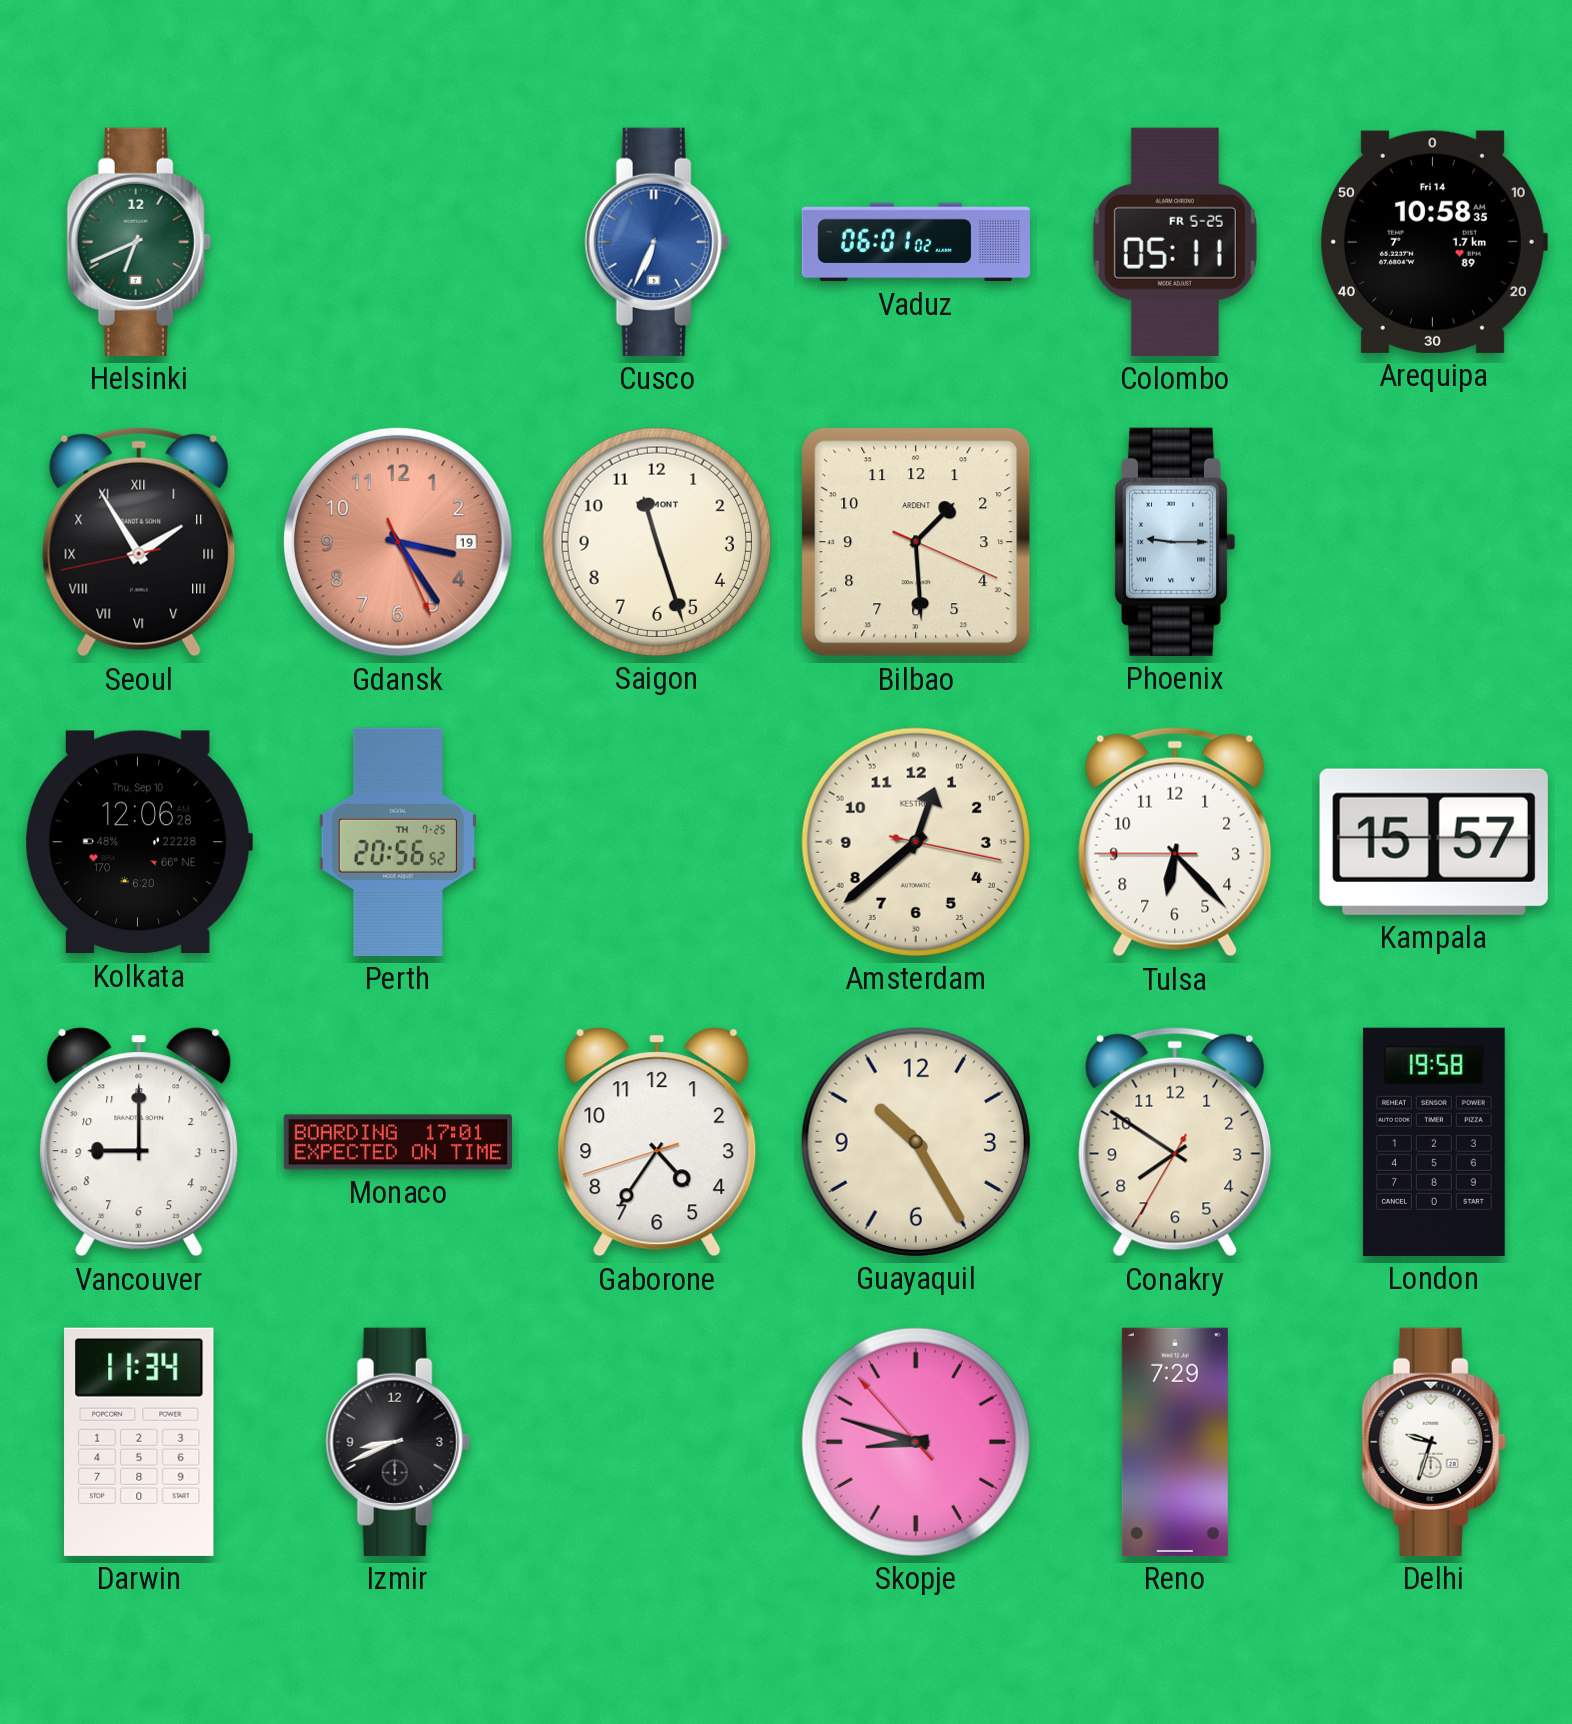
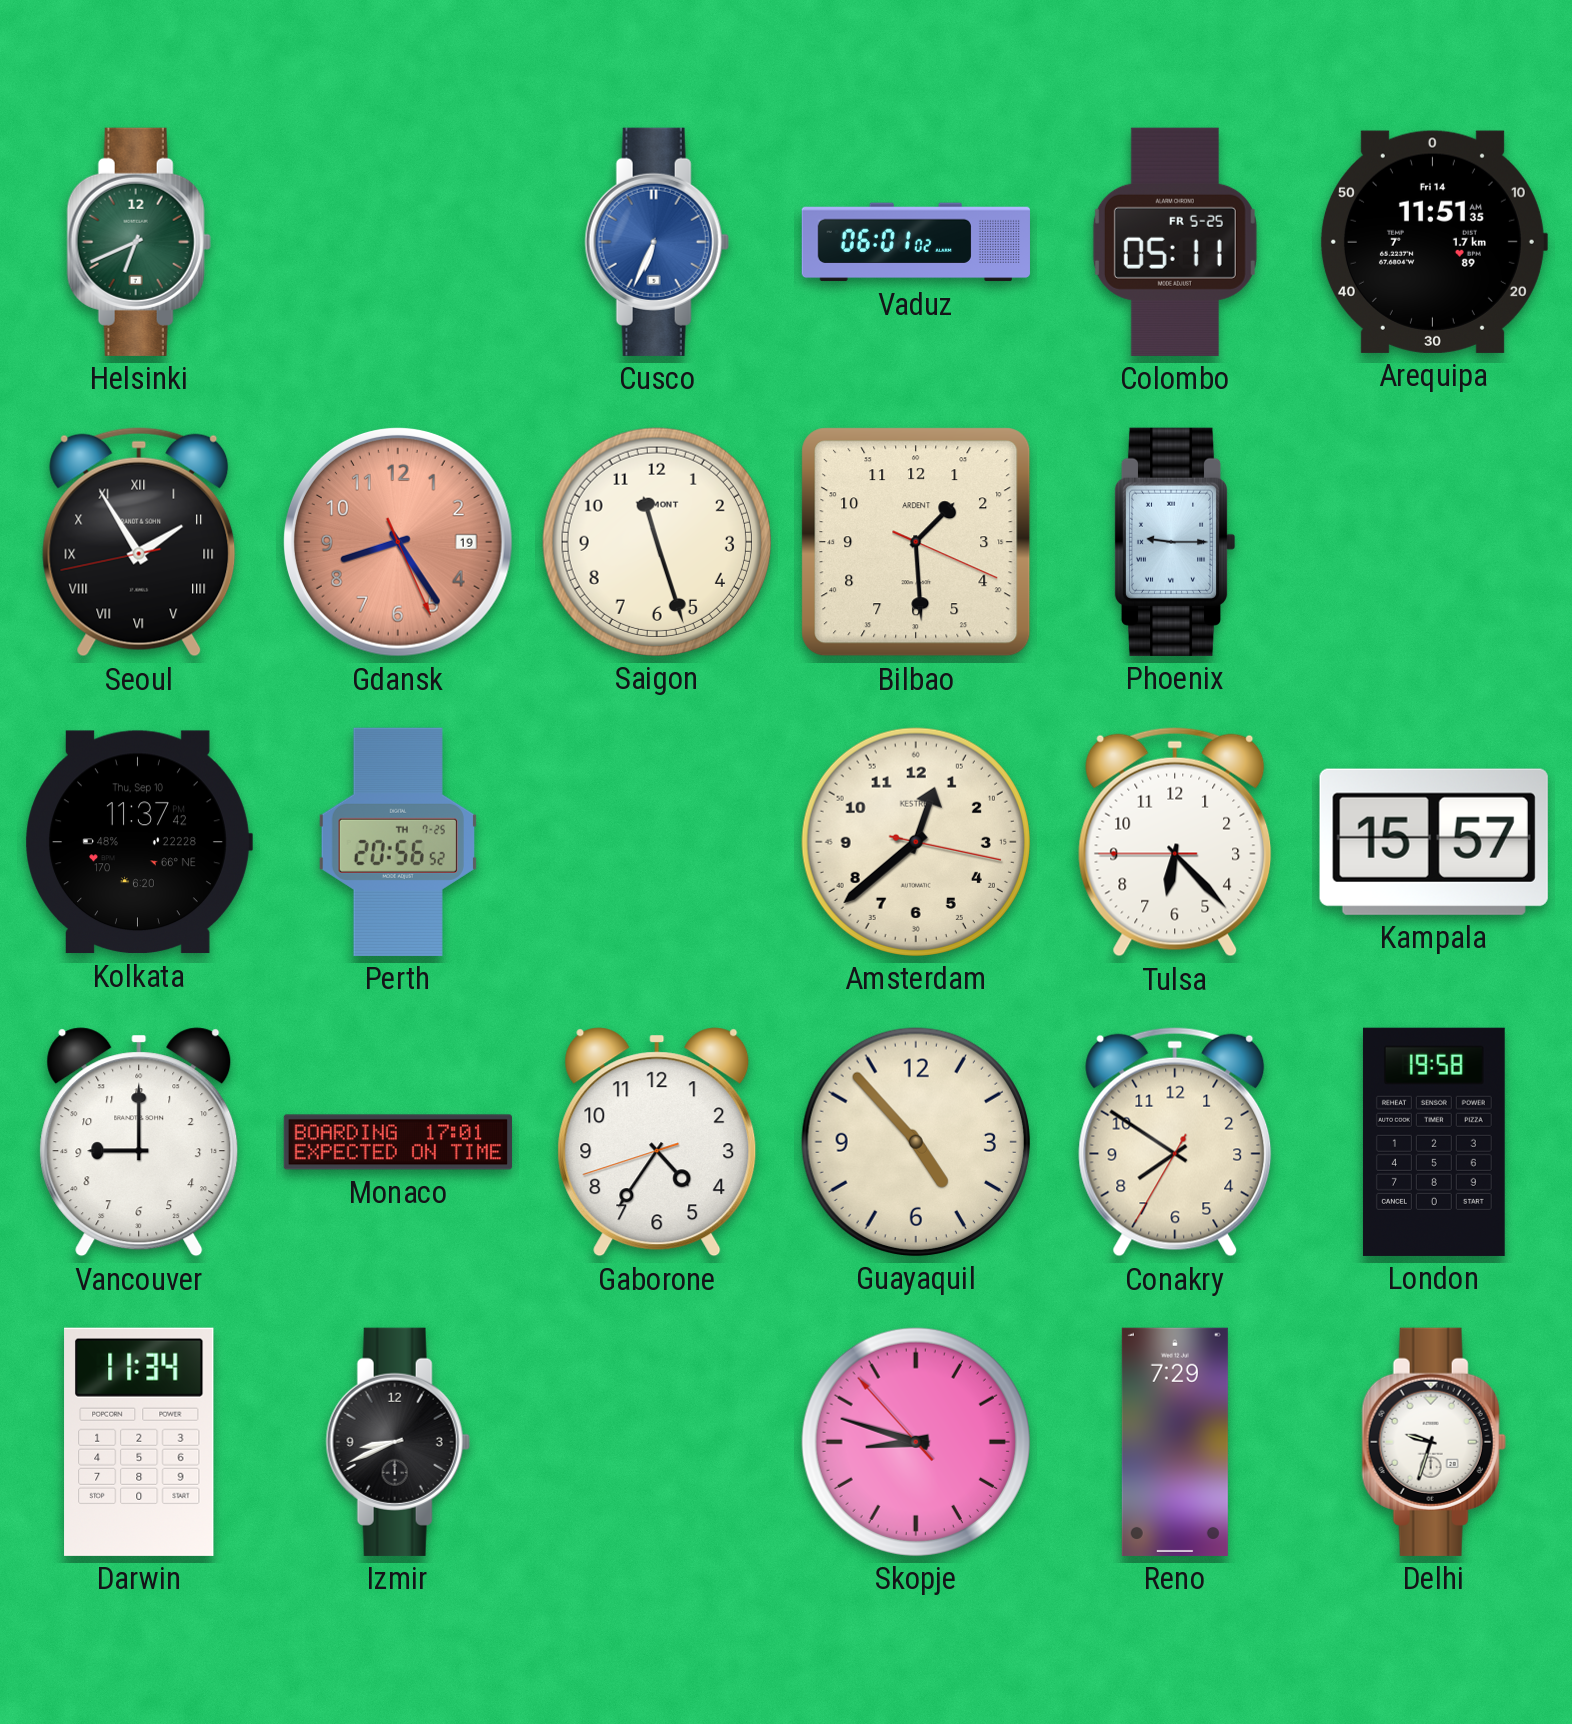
Arequipa: 10:58 -> 11:51
Gdansk: 3:24 -> 8:24
Kolkata: 12:06 -> 11:37
Guayaquil: 10:25 -> 4:53
